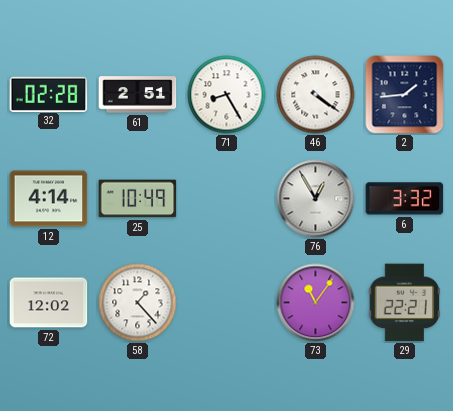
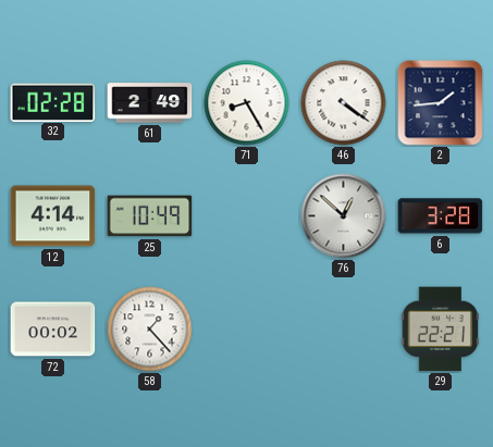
61: 2:51 -> 2:49
76: 12:55 -> 12:52
6: 3:32 -> 3:28
72: 12:02 -> 00:02
73: 11:06 -> none
